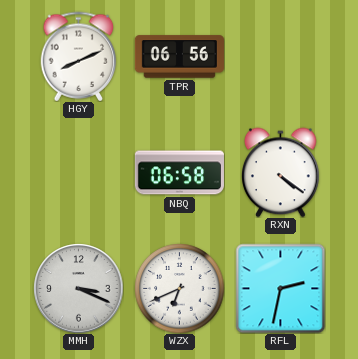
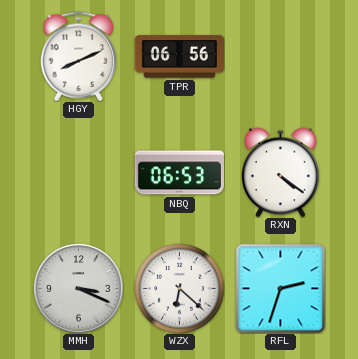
NBQ: 06:58 -> 06:53
WZX: 6:41 -> 6:22
RFL: 2:32 -> 2:33
